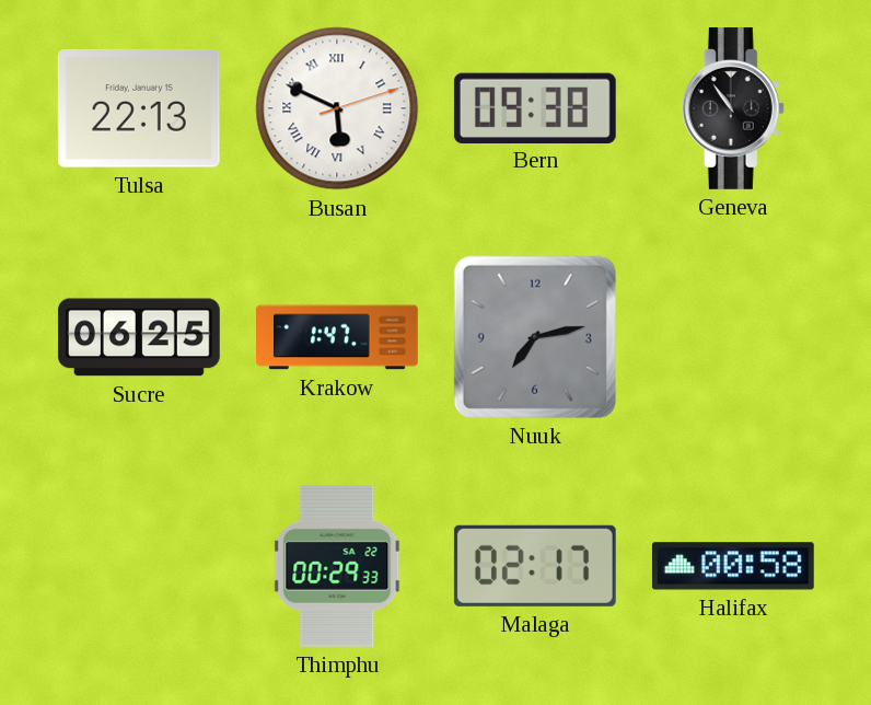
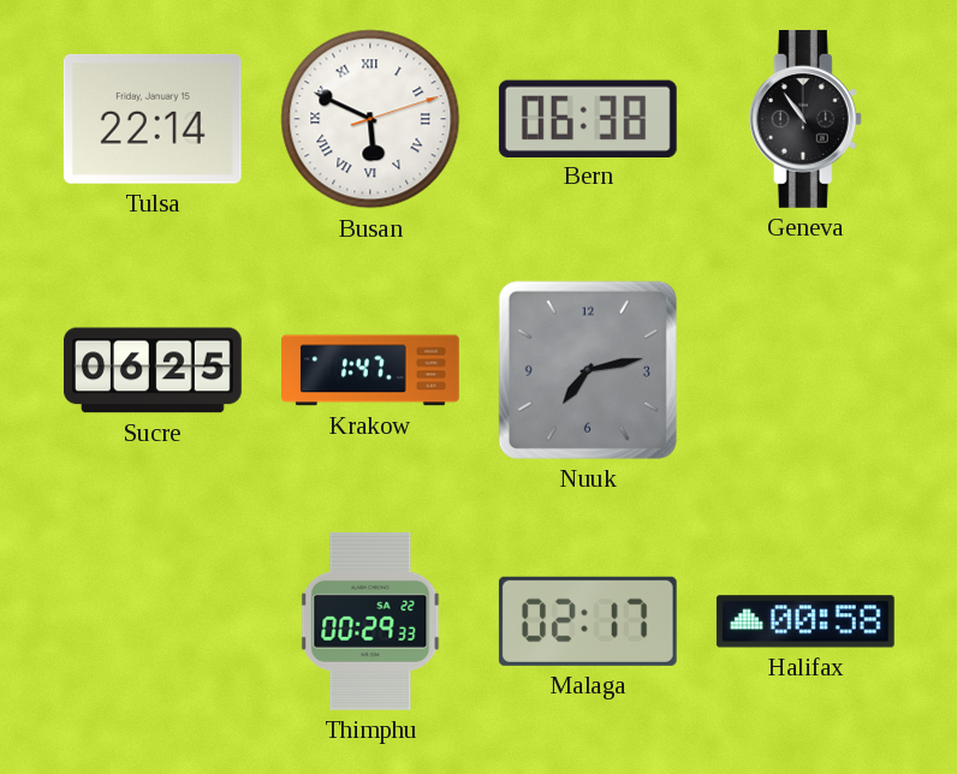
Tulsa: 22:13 -> 22:14
Bern: 09:38 -> 06:38
